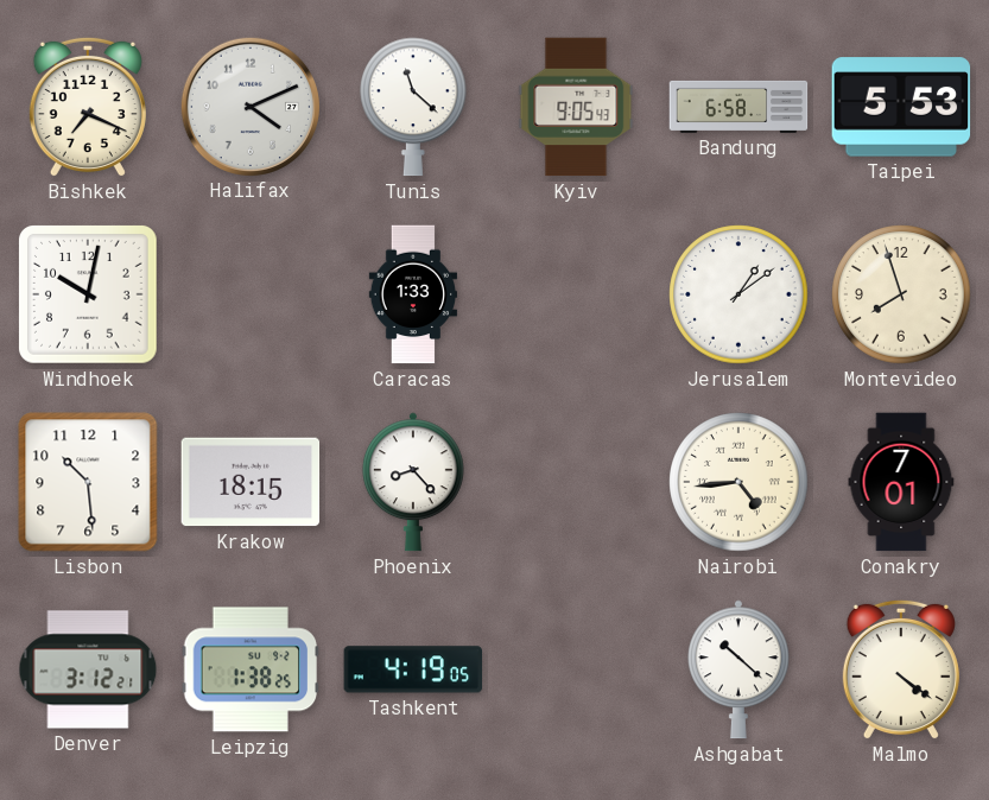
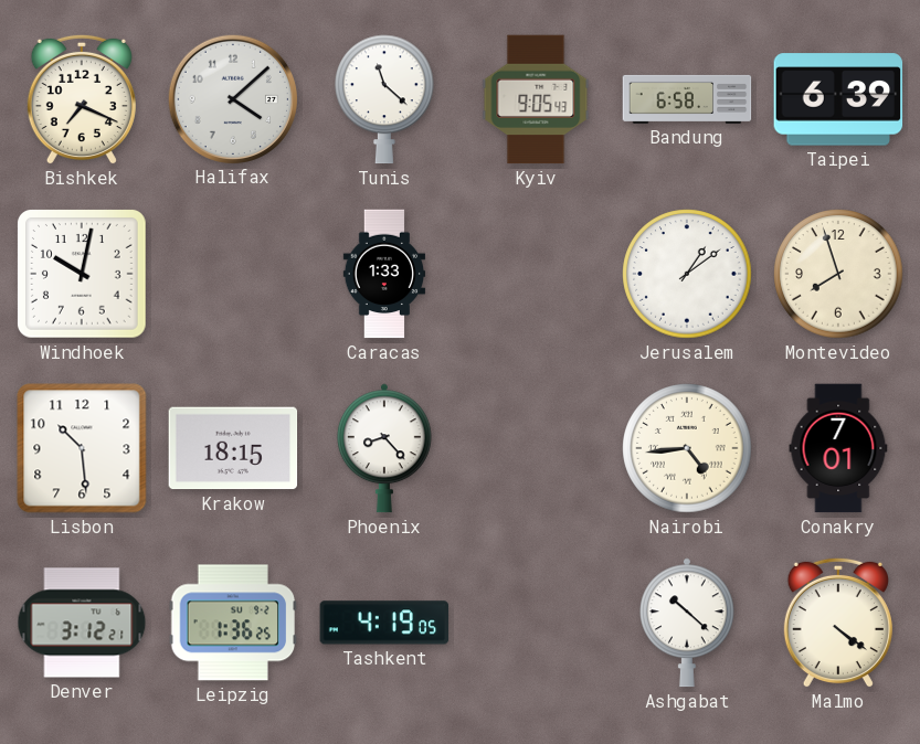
Halifax: 4:11 -> 4:08
Taipei: 5:53 -> 6:39
Leipzig: 1:38 -> 1:36
